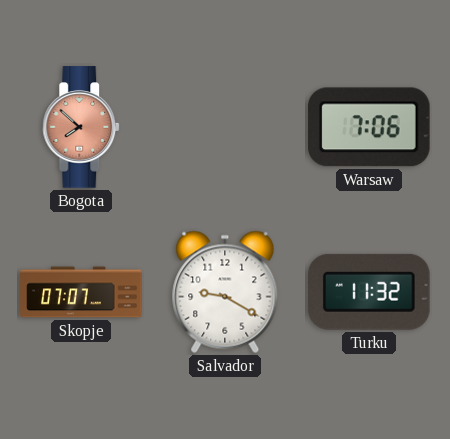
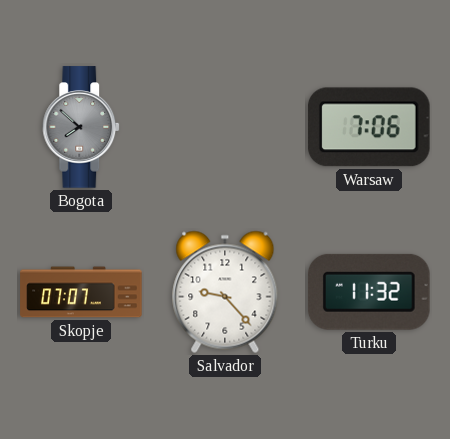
Bogota dial: salmon -> grey
Salvador: 9:20 -> 9:23
